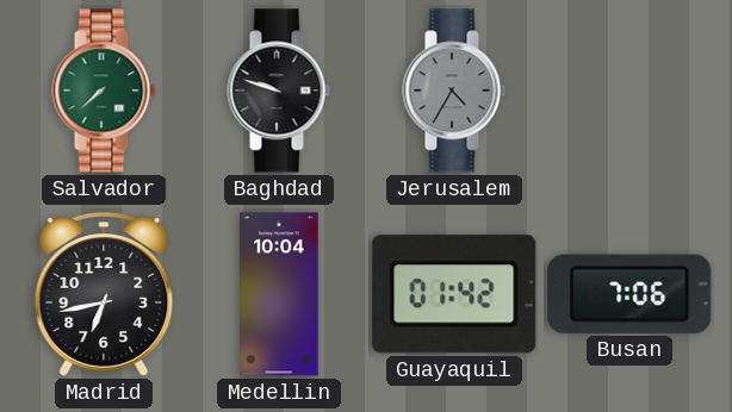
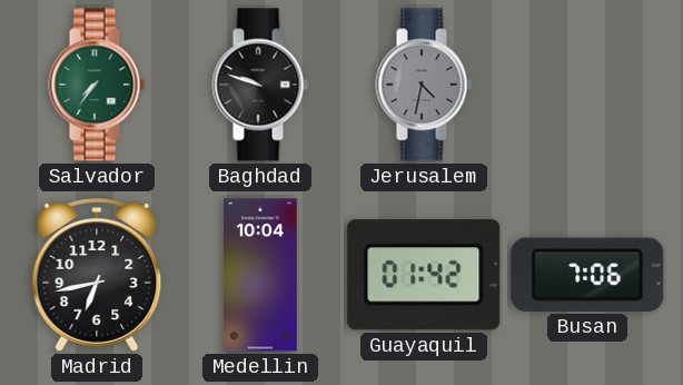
Salvador: 7:38 -> 7:36
Jerusalem: 4:35 -> 4:32
